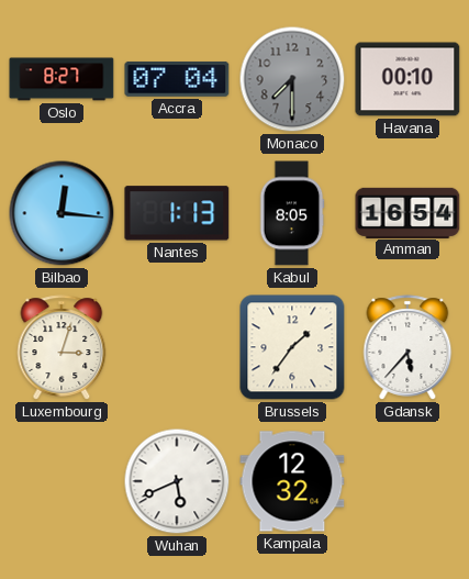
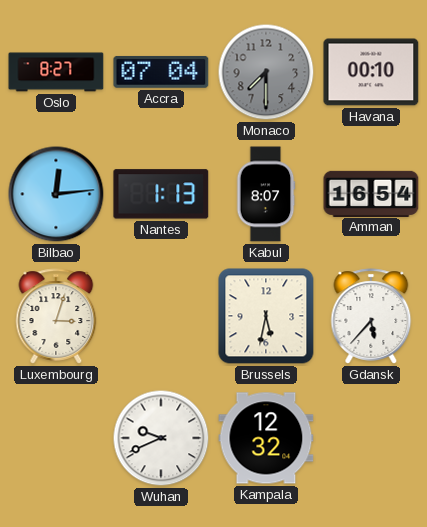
Bilbao: 12:16 -> 12:14
Kabul: 8:05 -> 8:07
Brussels: 1:36 -> 5:32
Wuhan: 5:41 -> 9:41
